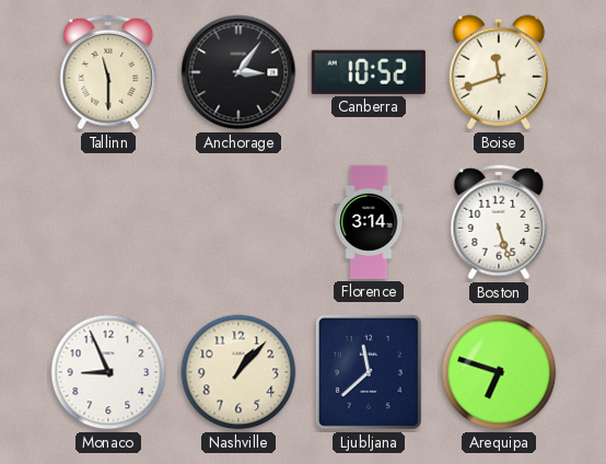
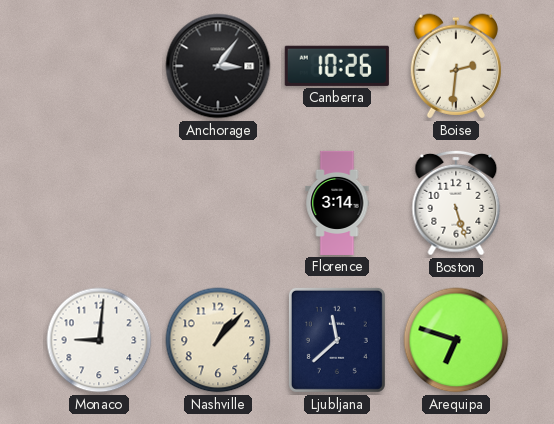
Tallinn: 11:30 -> none
Canberra: 10:52 -> 10:26
Boise: 11:42 -> 2:31
Monaco: 8:56 -> 9:01
